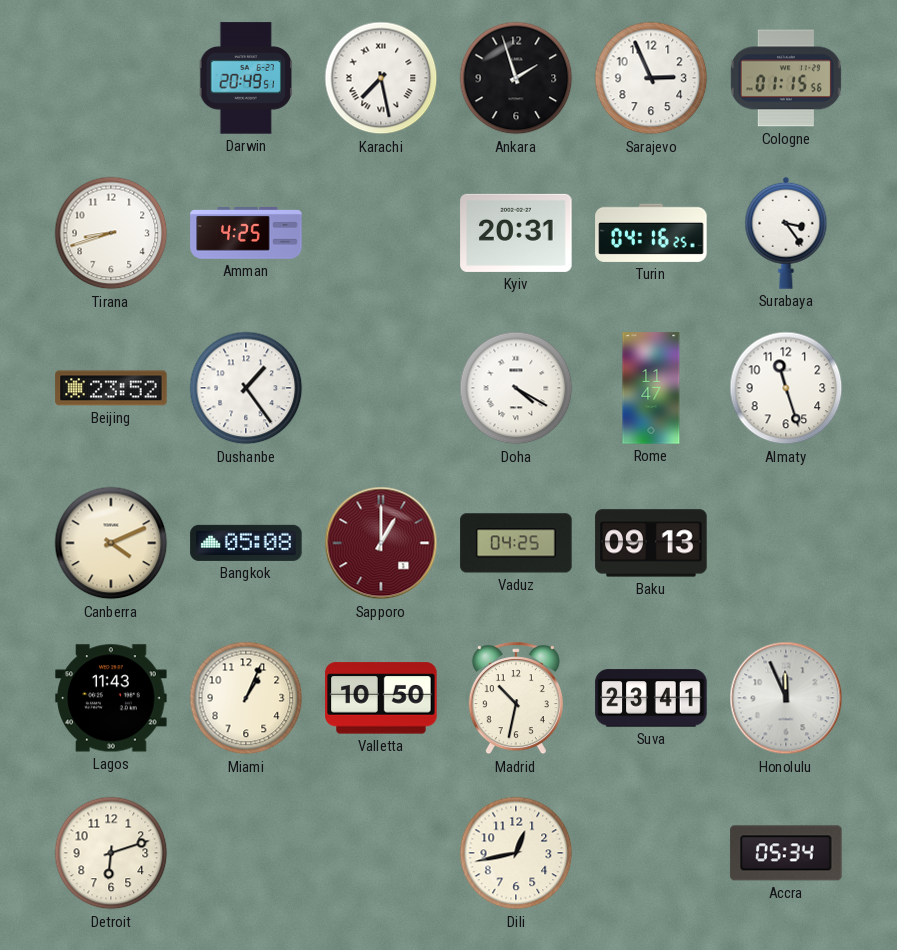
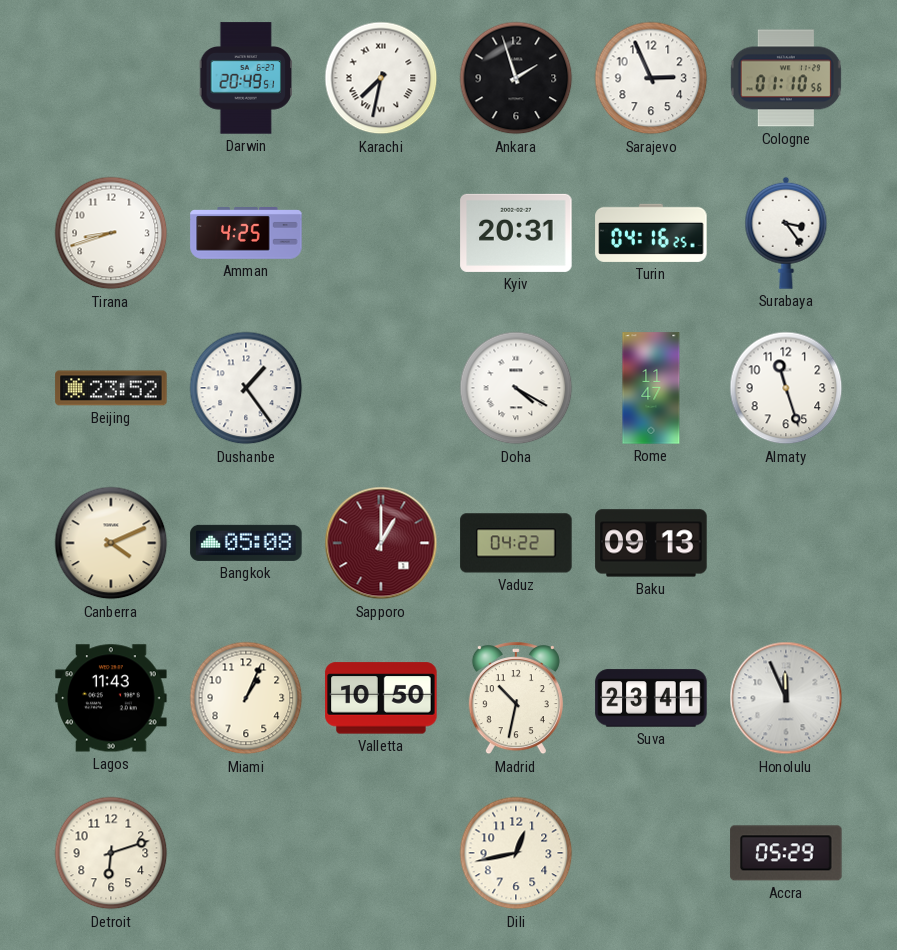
Karachi: 7:28 -> 7:32
Cologne: 01:15 -> 01:10
Vaduz: 04:25 -> 04:22
Accra: 05:34 -> 05:29
